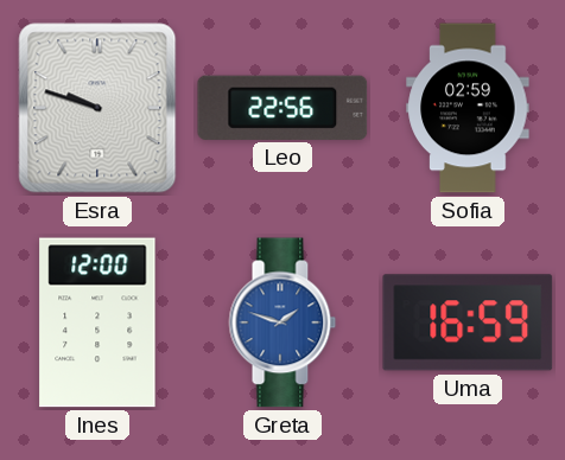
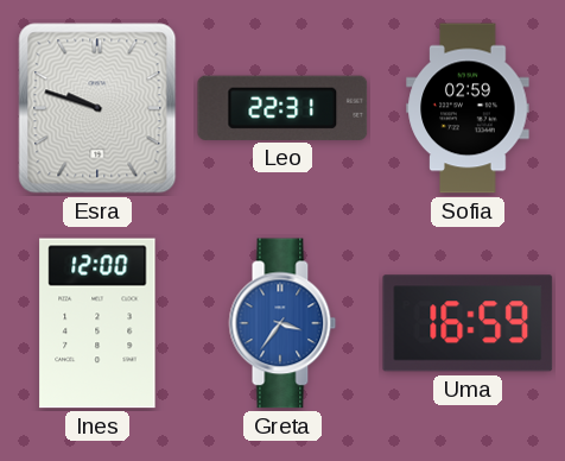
Leo: 22:56 -> 22:31
Greta: 1:48 -> 3:36
